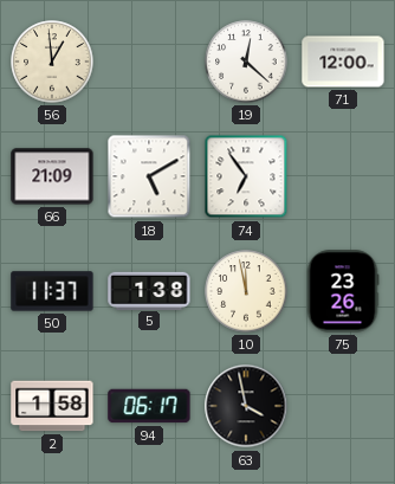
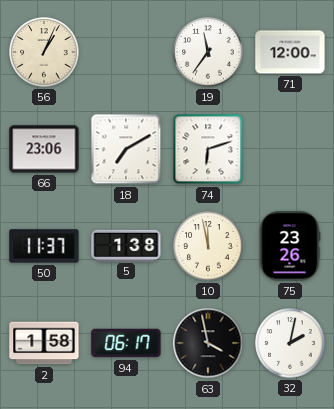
56: 12:59 -> 1:04
19: 12:22 -> 11:36
66: 21:09 -> 23:06
18: 5:10 -> 7:10
74: 6:54 -> 6:12
32: none -> 2:02
